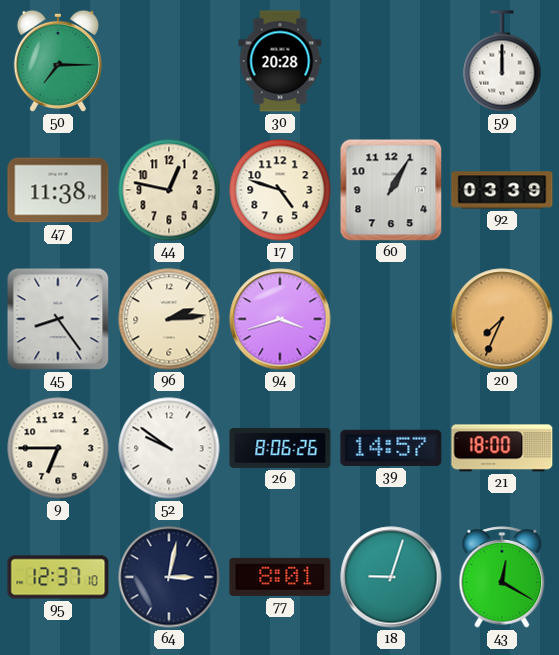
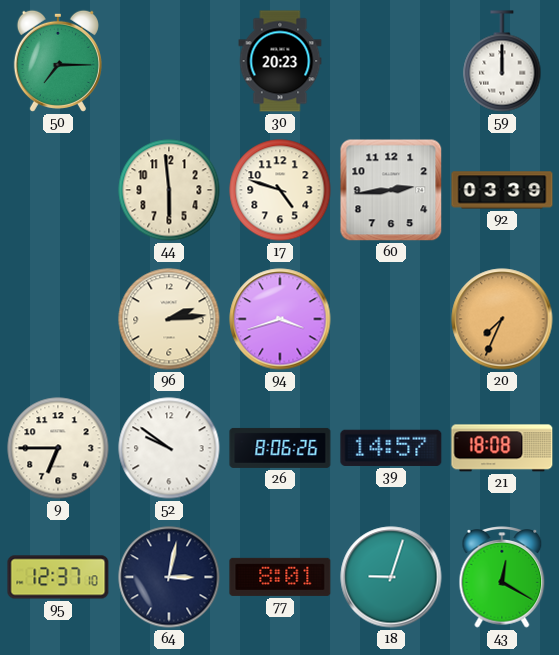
30: 20:28 -> 20:23
47: 11:38 -> none
44: 12:47 -> 5:59
60: 1:05 -> 2:44
45: 8:24 -> none
21: 18:00 -> 18:08
